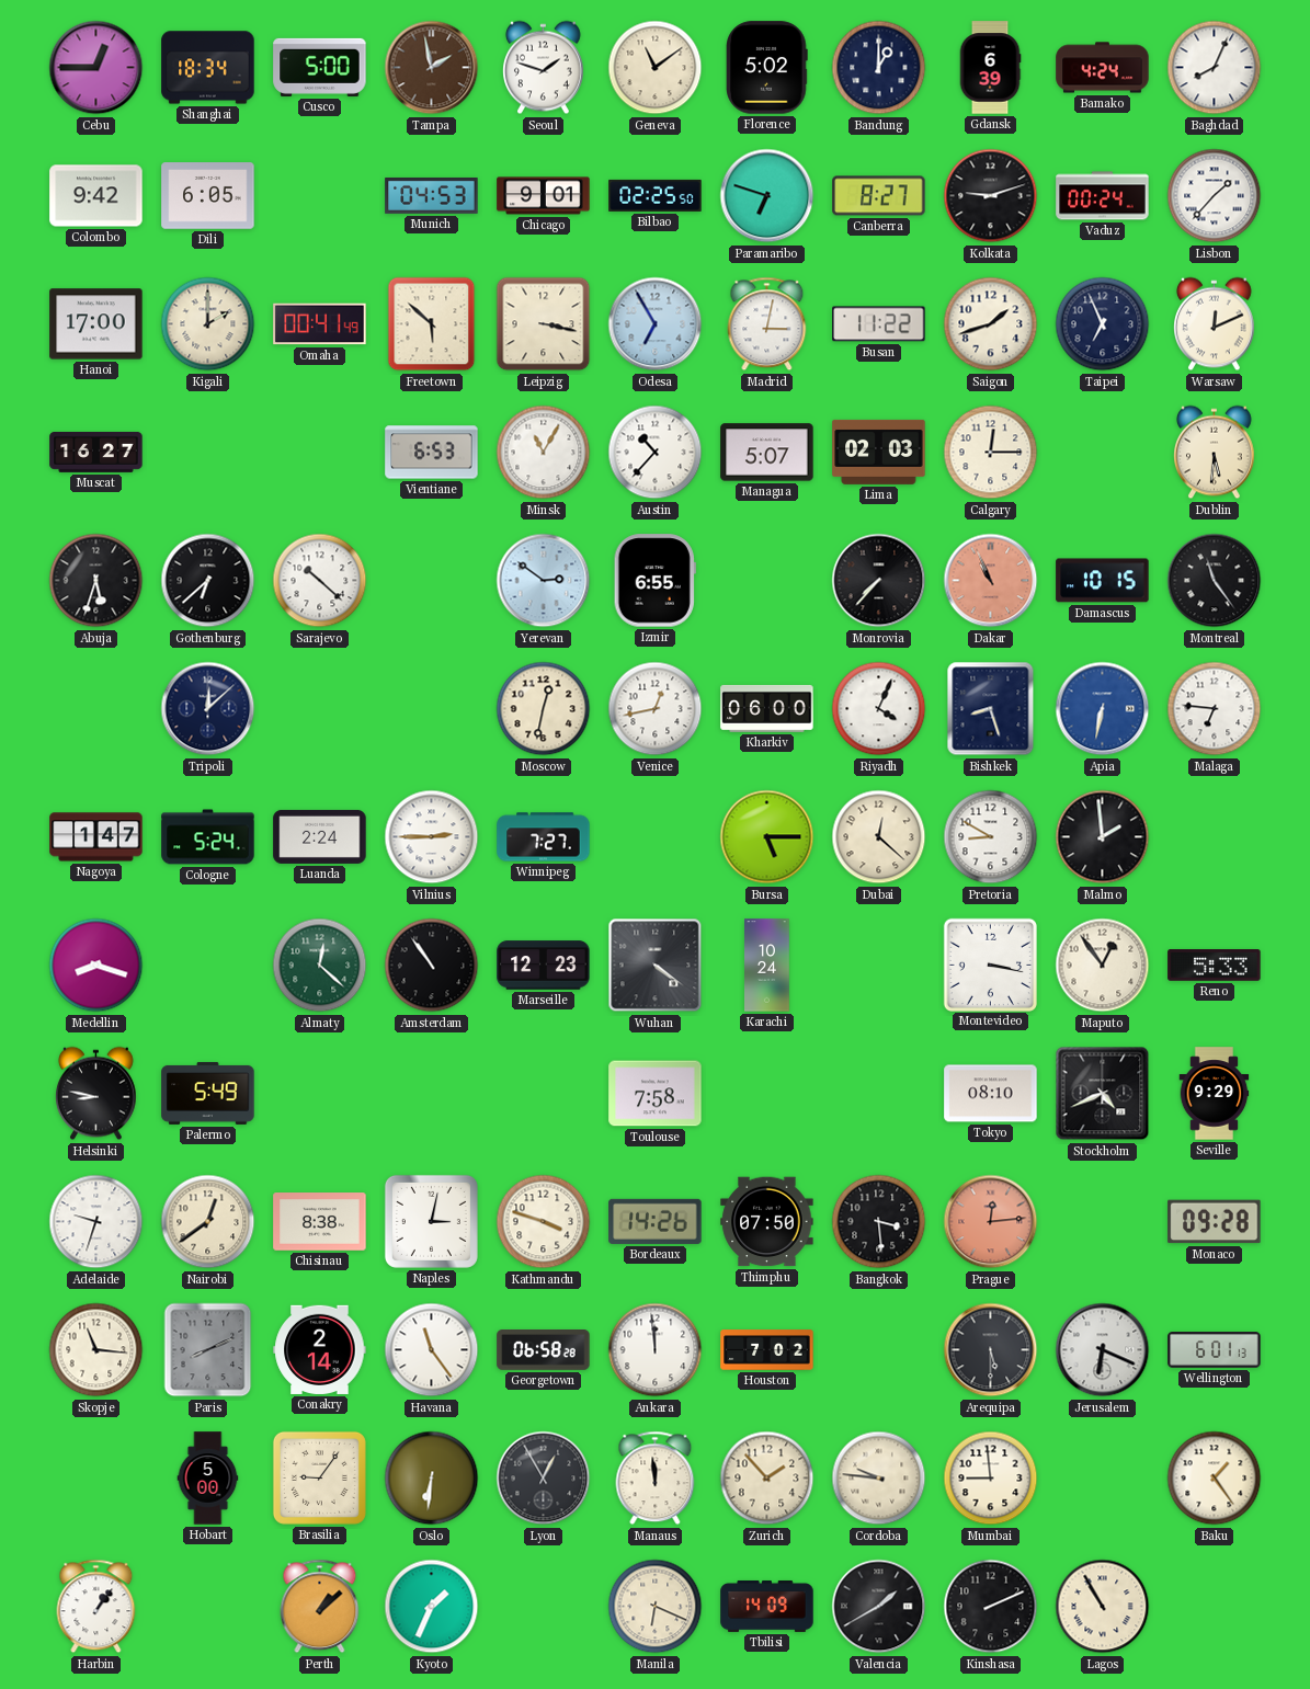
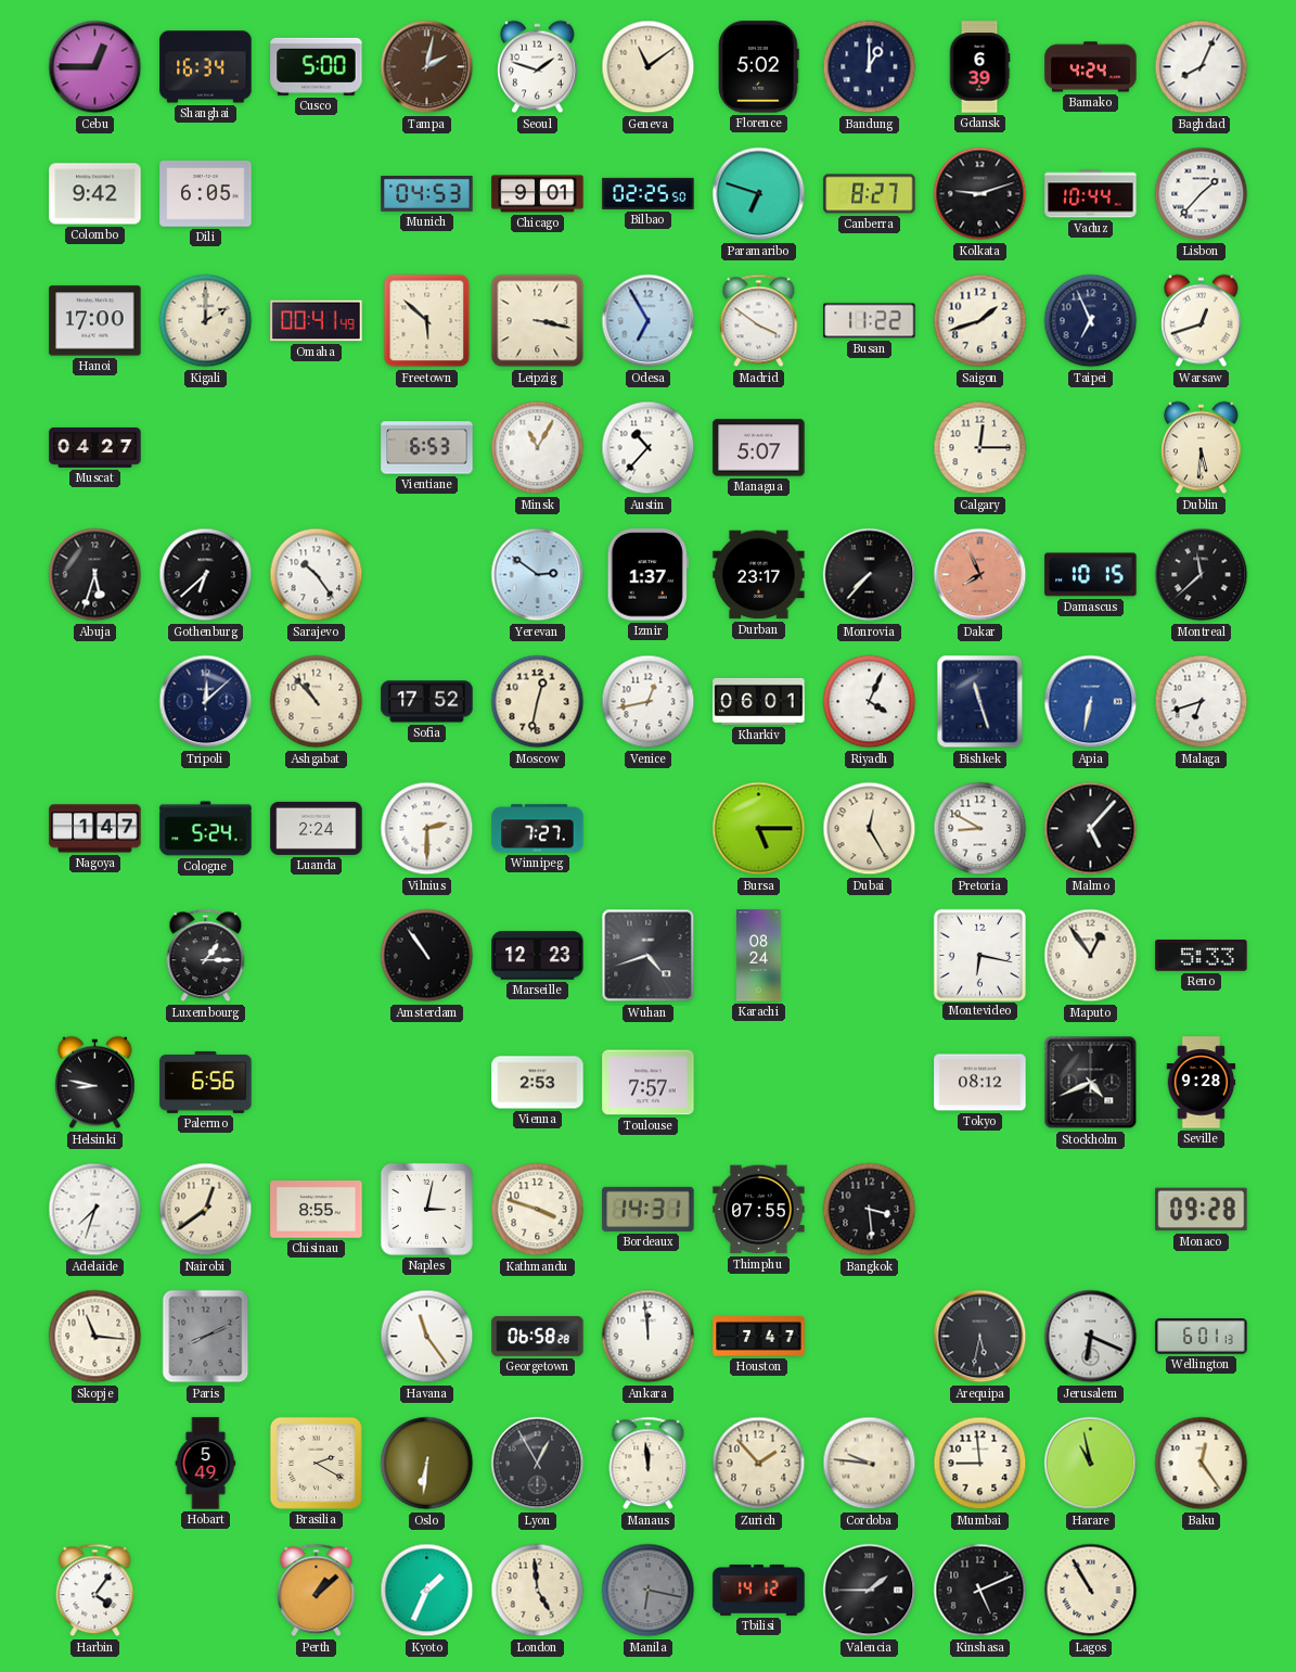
Shanghai: 18:34 -> 16:34
Tampa: 1:58 -> 2:02
Vaduz: 00:24 -> 10:44
Madrid: 3:02 -> 3:51
Warsaw: 12:11 -> 12:42
Muscat: 16:27 -> 04:27
Lima: 02:03 -> none
Sarajevo: 10:22 -> 10:24
Izmir: 6:55 -> 1:37
Durban: none -> 23:17
Dakar: 10:56 -> 7:56
Montreal: 11:24 -> 11:38
Ashgabat: none -> 10:53
Sofia: none -> 17:52
Kharkiv: 06:00 -> 06:01
Bishkek: 8:27 -> 11:27
Malaga: 6:46 -> 6:42
Vilnius: 2:45 -> 2:30
Dubai: 12:22 -> 12:25
Malmo: 1:59 -> 5:07
Medellin: 8:18 -> none
Luxembourg: none -> 1:15
Almaty: 12:22 -> none
Wuhan: 4:21 -> 4:42
Karachi: 10:24 -> 08:24
Montevideo: 3:17 -> 6:17
Palermo: 5:49 -> 6:56
Vienna: none -> 2:53
Toulouse: 7:58 -> 7:57
Tokyo: 08:10 -> 08:12
Seville: 9:29 -> 9:28
Adelaide: 9:33 -> 7:33
Chisinau: 8:38 -> 8:55
Bordeaux: 14:26 -> 14:31
Thimphu: 07:50 -> 07:55
Prague: 12:14 -> none
Conakry: 2:14 -> none
Houston: 7:02 -> 7:47
Arequipa: 5:30 -> 5:32
Hobart: 5:00 -> 5:49
Brasilia: 9:06 -> 2:20
Harare: none -> 10:58
Baku: 1:24 -> 12:24
Harbin: 1:06 -> 4:06
London: none -> 4:59
Manila: 6:19 -> 6:17
Manila dial: cream -> grey
Tbilisi: 14:09 -> 14:12
Valencia: 1:40 -> 1:45
Kinshasa: 2:11 -> 5:11
